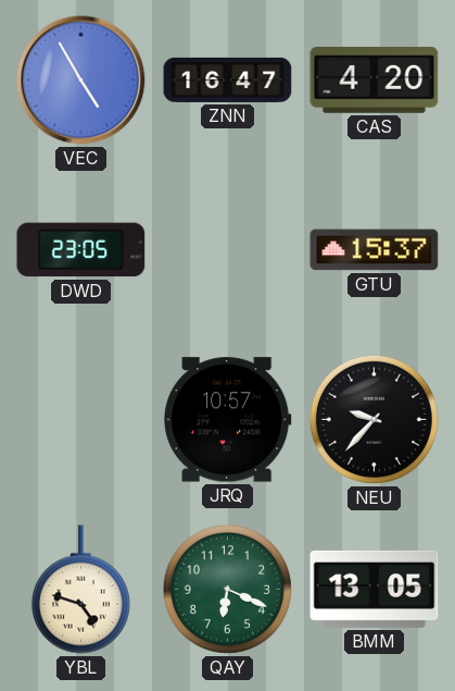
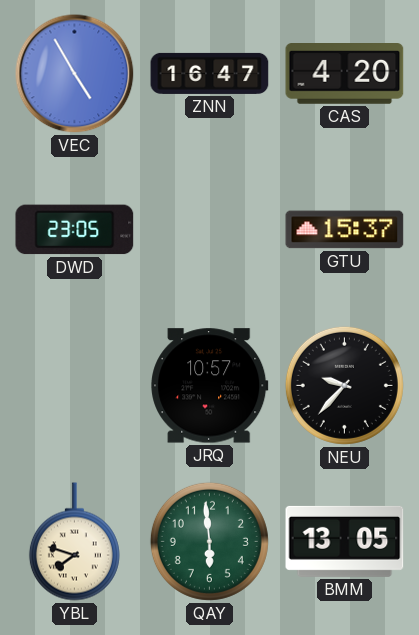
YBL: 4:48 -> 7:48
QAY: 6:19 -> 5:59
